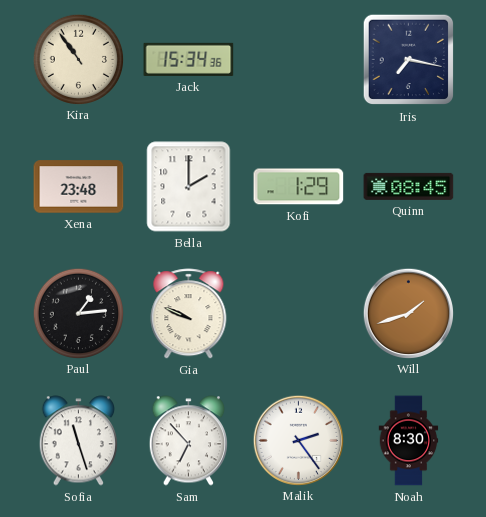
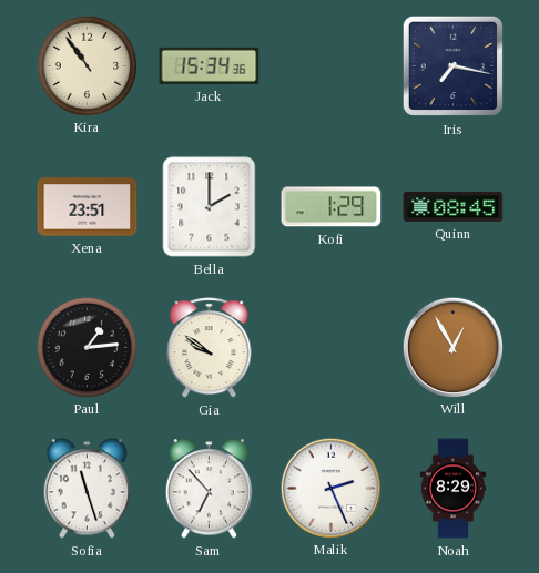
Xena: 23:48 -> 23:51
Gia: 9:49 -> 9:51
Will: 1:42 -> 12:55
Malik: 2:24 -> 2:26
Noah: 8:30 -> 8:29
